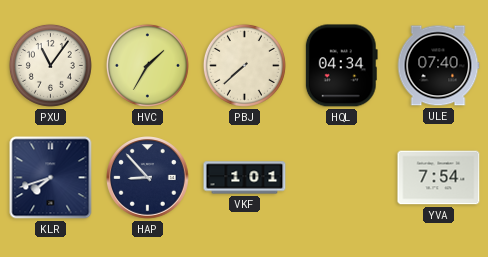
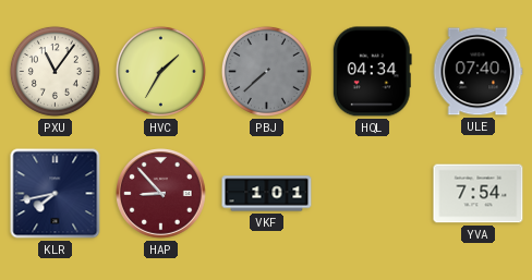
PBJ dial: cream -> grey
KLR: 7:42 -> 7:43
HAP dial: navy -> burgundy
